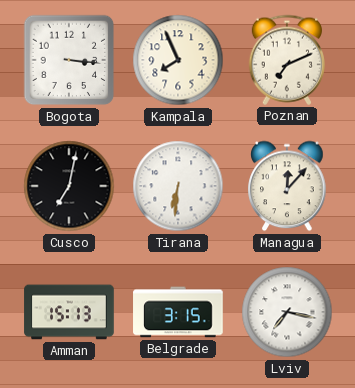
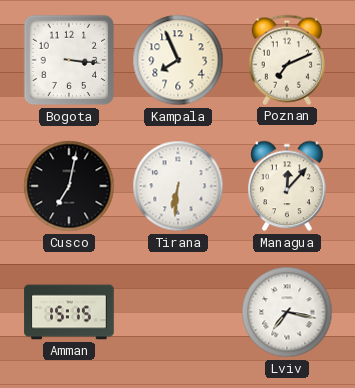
Amman: 15:13 -> 15:15
Belgrade: 3:15 -> none
